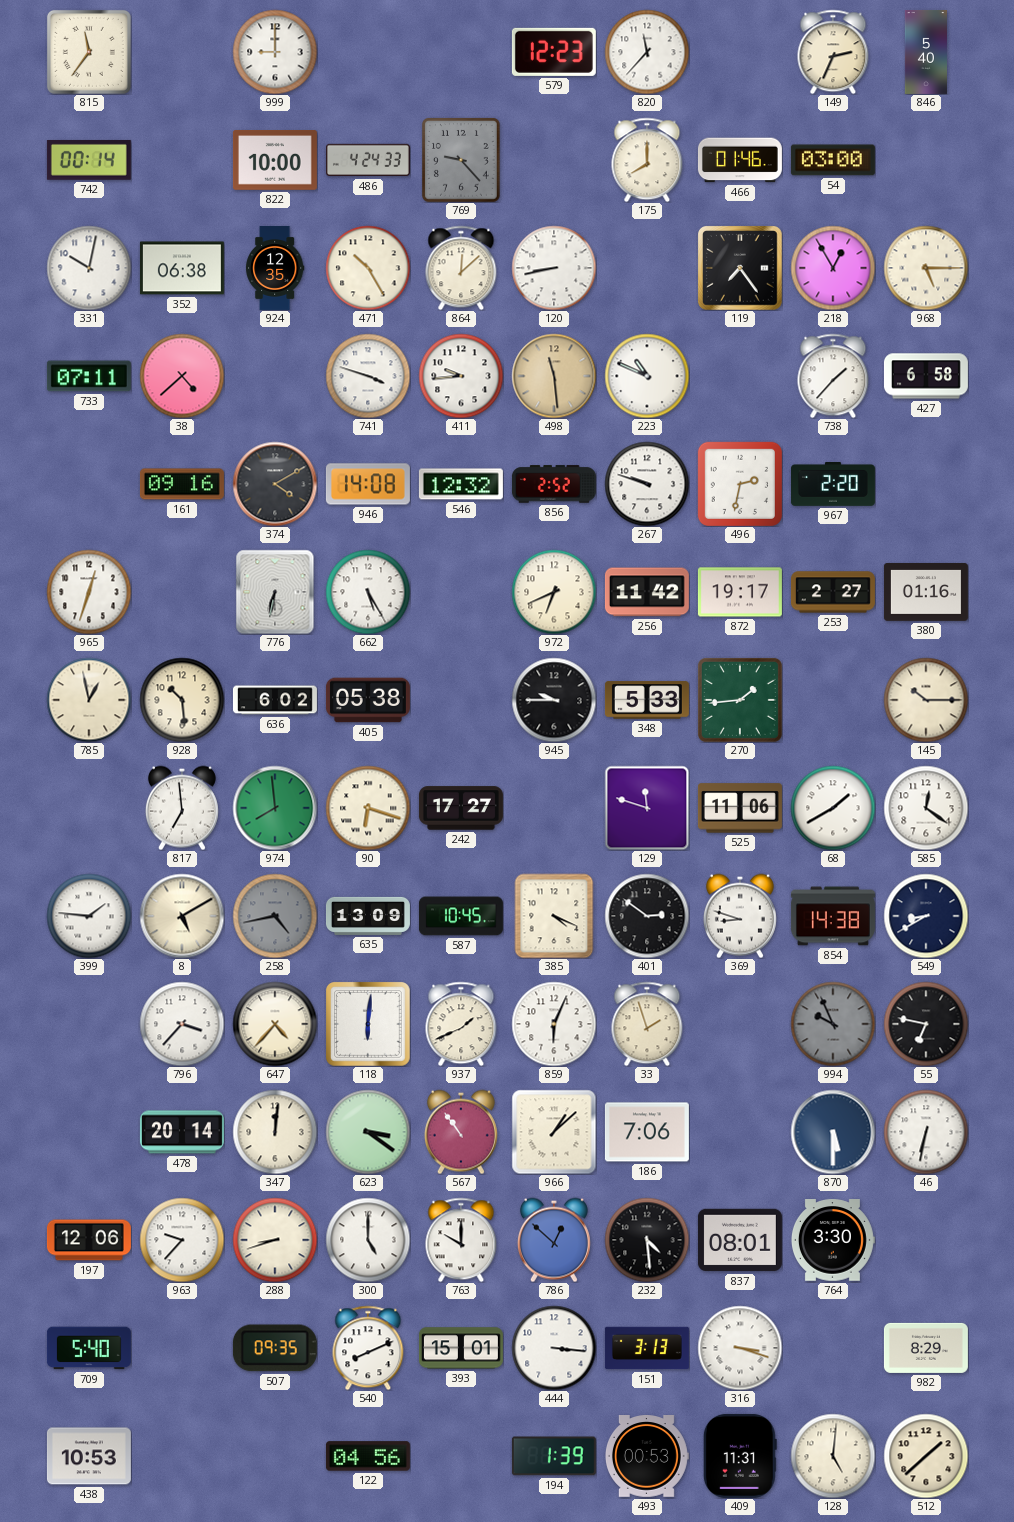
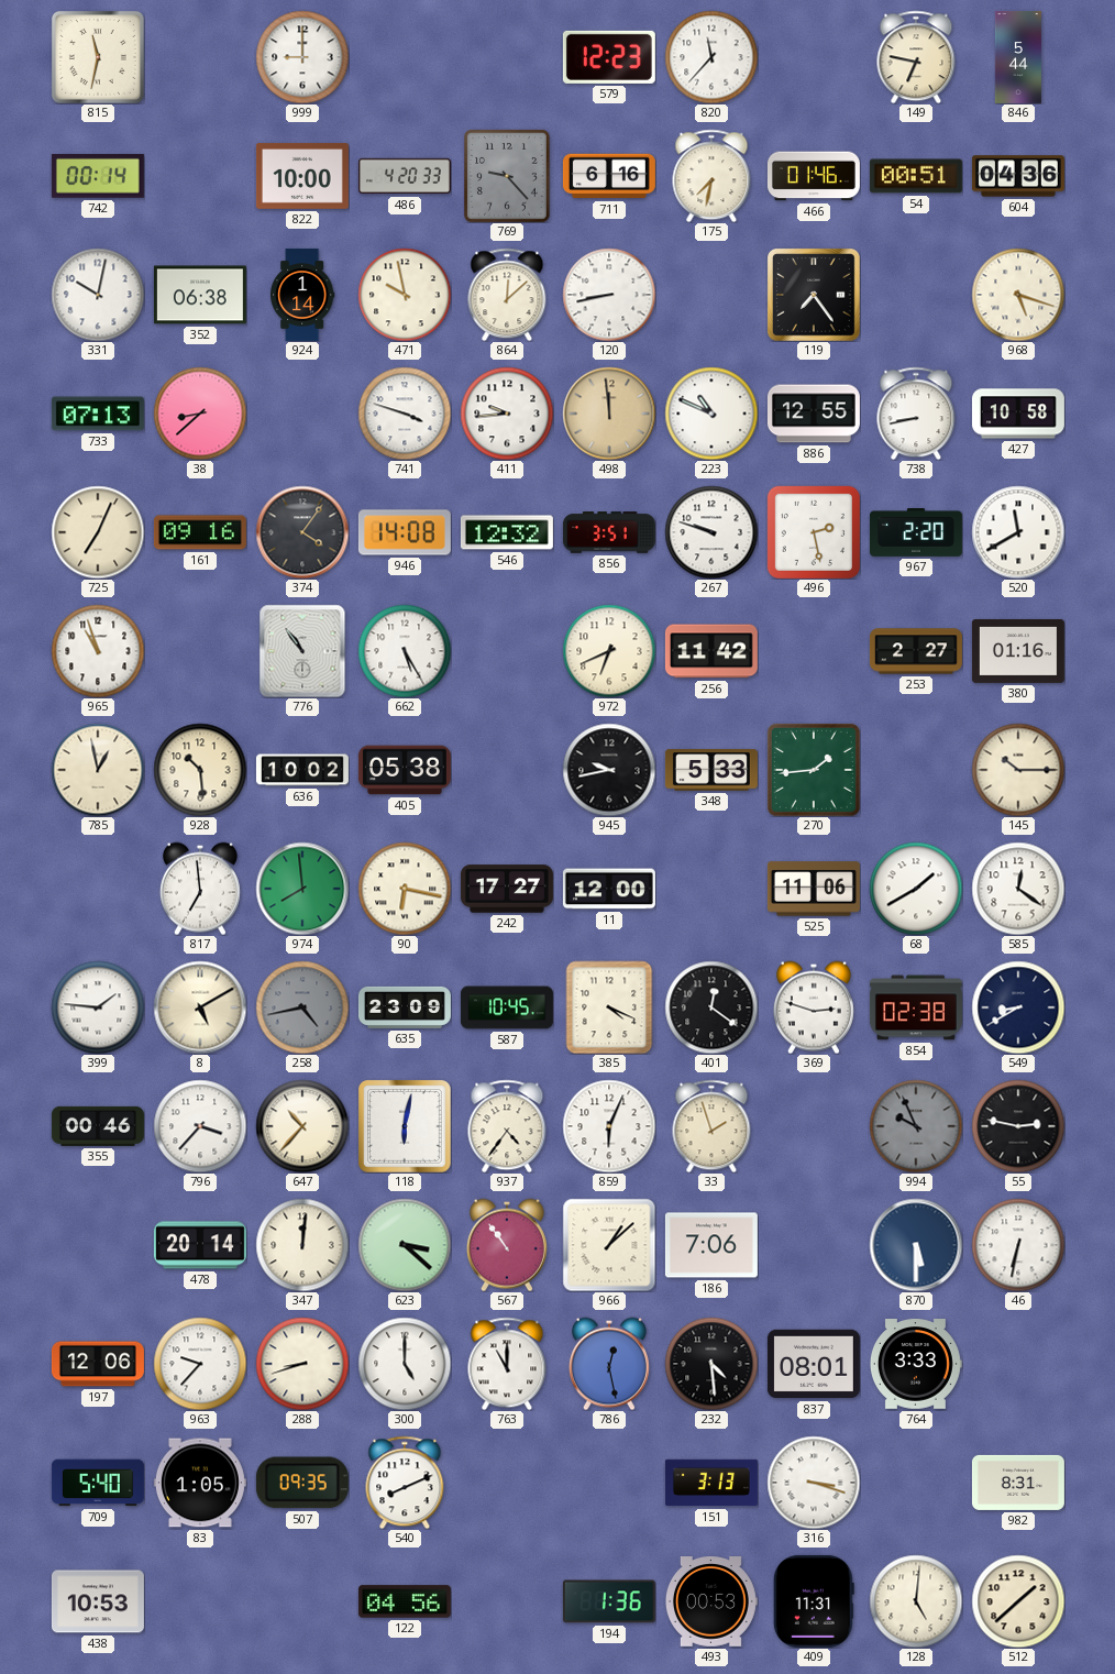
815: 11:36 -> 11:32
149: 2:34 -> 6:47
846: 5:40 -> 5:44
486: 4:24 -> 4:20
711: none -> 6:16
175: 8:00 -> 7:32
54: 03:00 -> 00:51
604: none -> 04:36
924: 12:35 -> 1:14
471: 10:25 -> 9:58
218: 12:55 -> none
968: 5:15 -> 5:18
733: 07:11 -> 07:13
38: 4:38 -> 8:38
498: 11:29 -> 11:59
886: none -> 12:55
738: 1:37 -> 8:43
427: 6:58 -> 10:58
725: none -> 7:04
374: 4:10 -> 4:06
856: 2:52 -> 3:51
496: 2:32 -> 2:28
520: none -> 11:40
965: 12:33 -> 10:57
776: 6:32 -> 10:54
872: 19:17 -> none
636: 6:02 -> 10:02
945: 9:45 -> 9:43
90: 6:18 -> 6:17
11: none -> 12:00
129: 11:48 -> none
635: 13:09 -> 23:09
401: 2:51 -> 12:21
369: 8:48 -> 2:48
854: 14:38 -> 02:38
355: none -> 00:46
647: 4:37 -> 10:37
118: 6:01 -> 6:02
937: 1:41 -> 4:36
55: 6:47 -> 2:47
623: 3:21 -> 3:22
763: 10:00 -> 11:00
786: 12:52 -> 12:28
764: 3:30 -> 3:33
83: none -> 1:05
393: 15:01 -> none
444: 3:16 -> none
982: 8:29 -> 8:31
194: 1:39 -> 1:36
